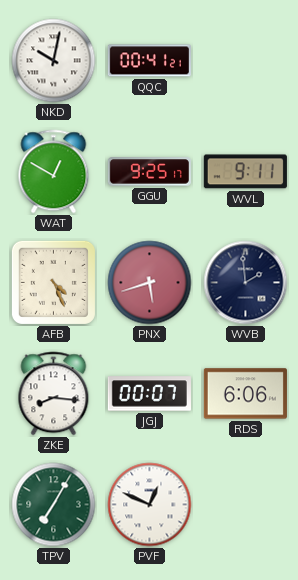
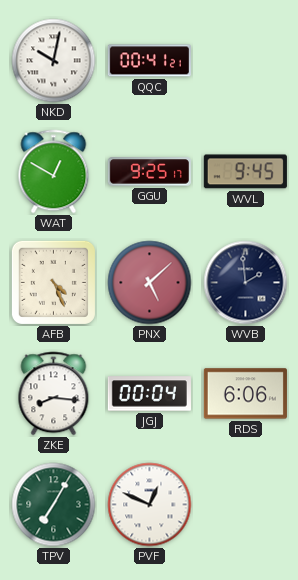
WVL: 9:11 -> 9:45
PNX: 5:42 -> 5:08
JGJ: 00:07 -> 00:04
